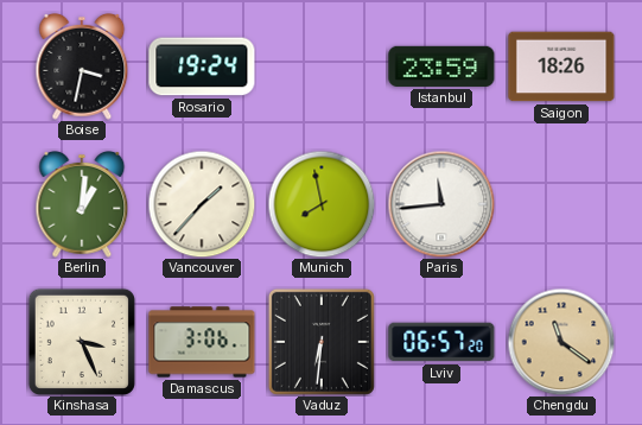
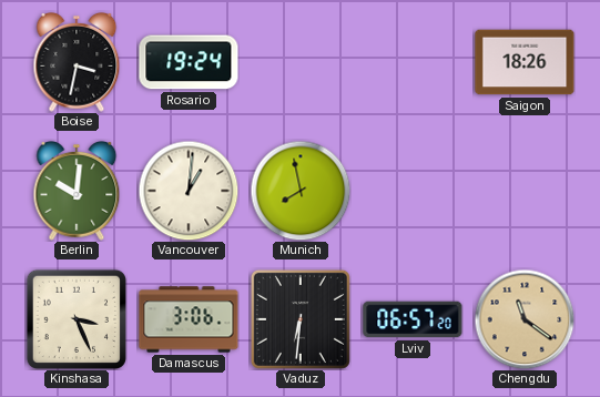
Istanbul: 23:59 -> none
Berlin: 1:01 -> 10:01
Vancouver: 1:37 -> 1:01
Paris: 11:44 -> none
